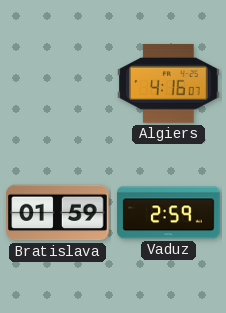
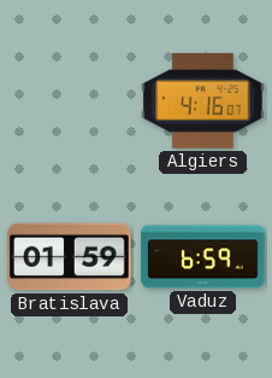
Vaduz: 2:59 -> 6:59
